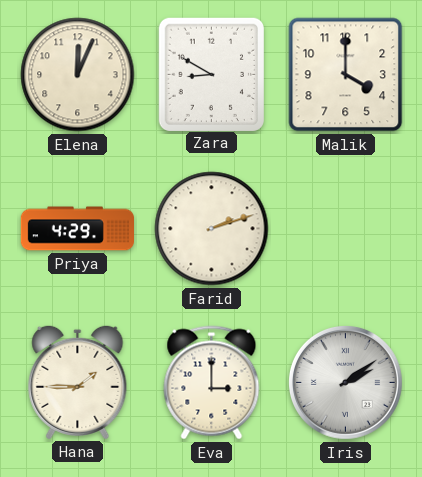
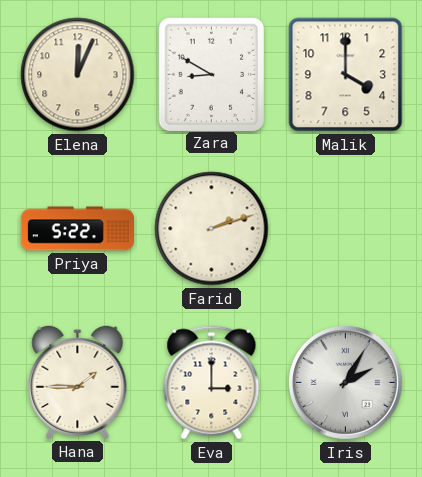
Priya: 4:29 -> 5:22
Iris: 2:09 -> 2:05
